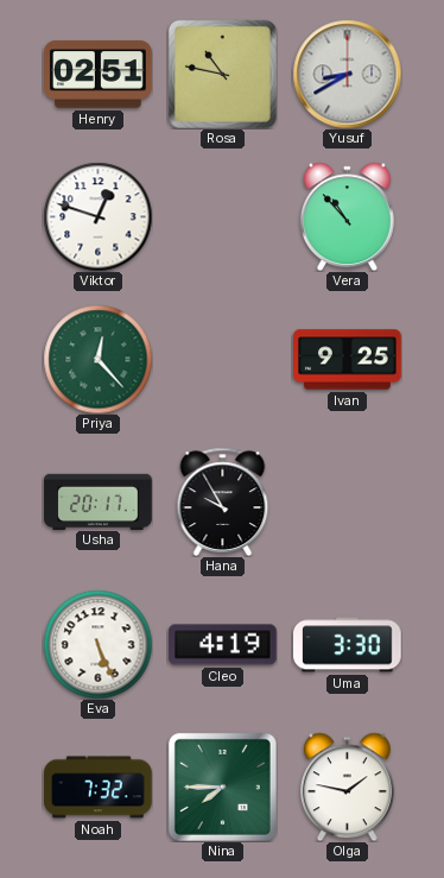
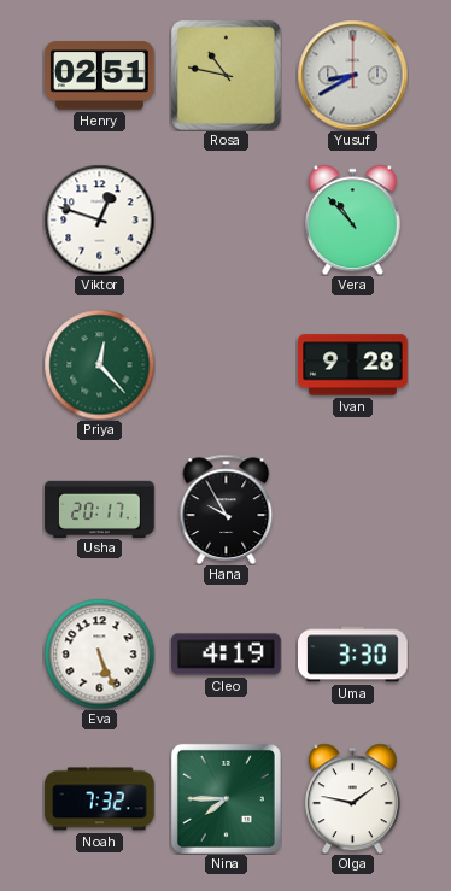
Ivan: 9:25 -> 9:28
